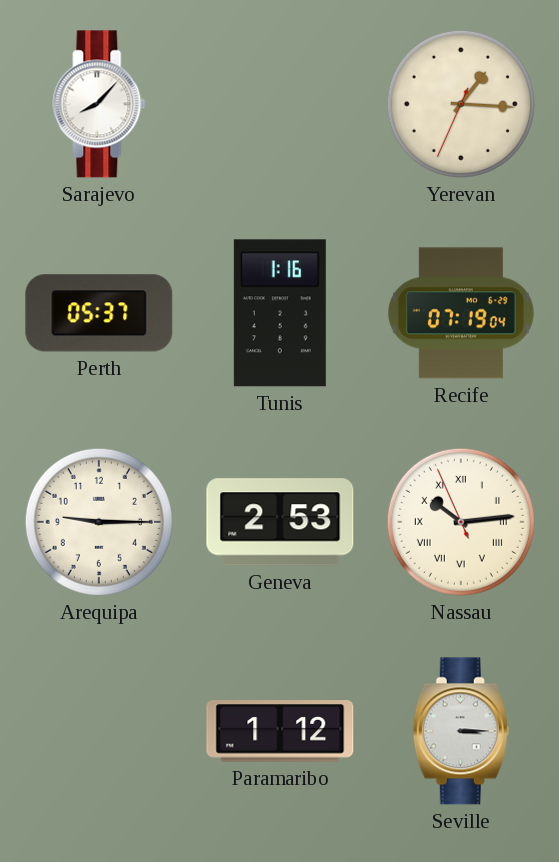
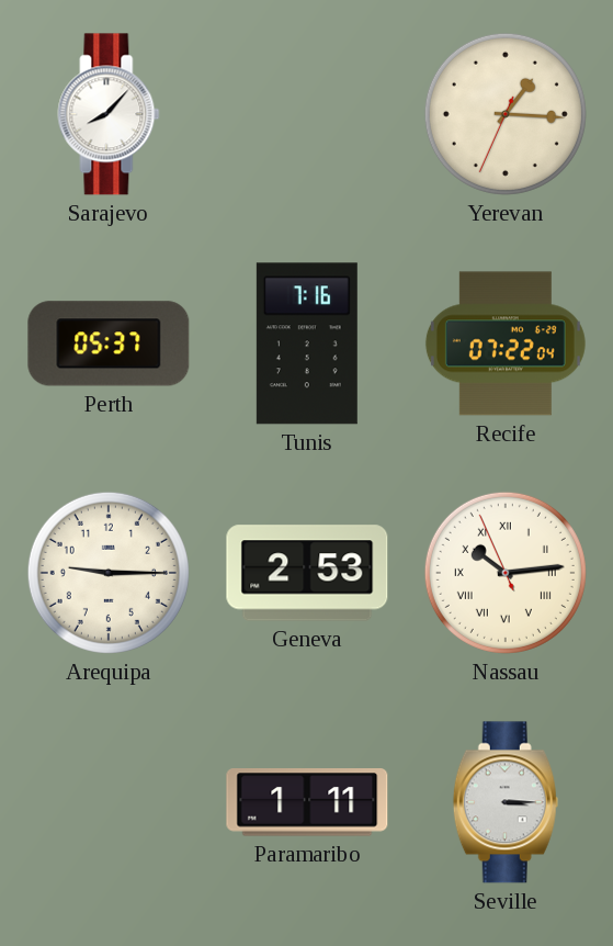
Tunis: 1:16 -> 7:16
Recife: 07:19 -> 07:22
Paramaribo: 1:12 -> 1:11
